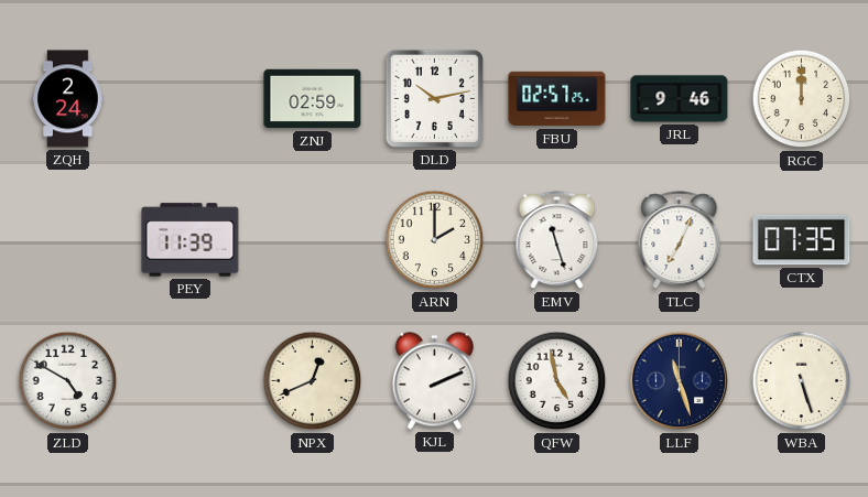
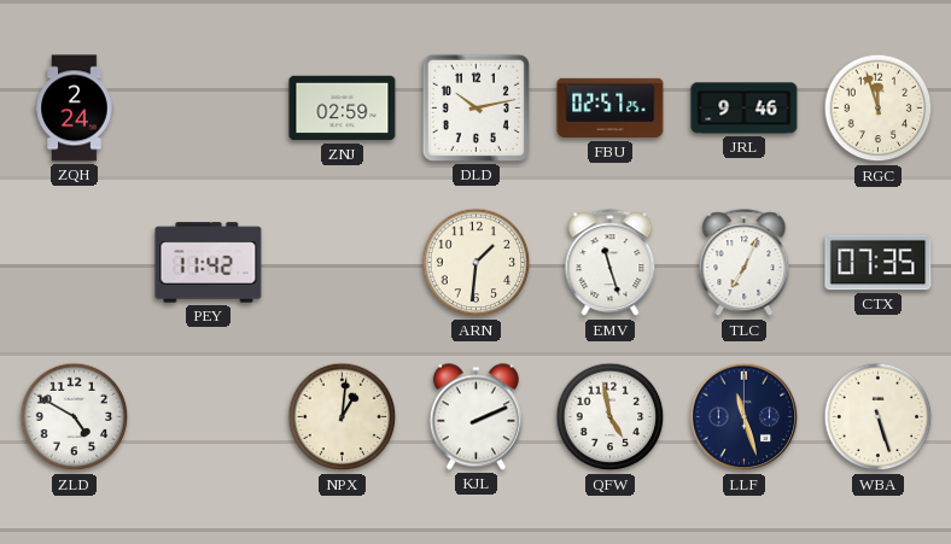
RGC: 12:00 -> 11:57
PEY: 11:39 -> 11:42
ARN: 2:00 -> 1:31
NPX: 12:41 -> 1:01
